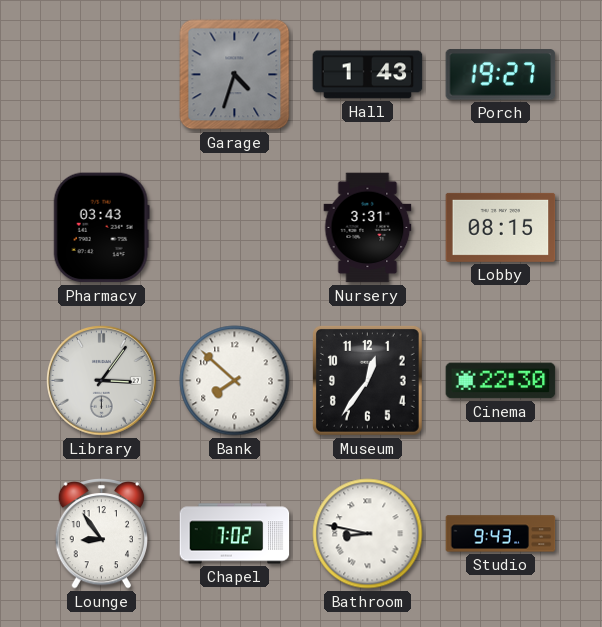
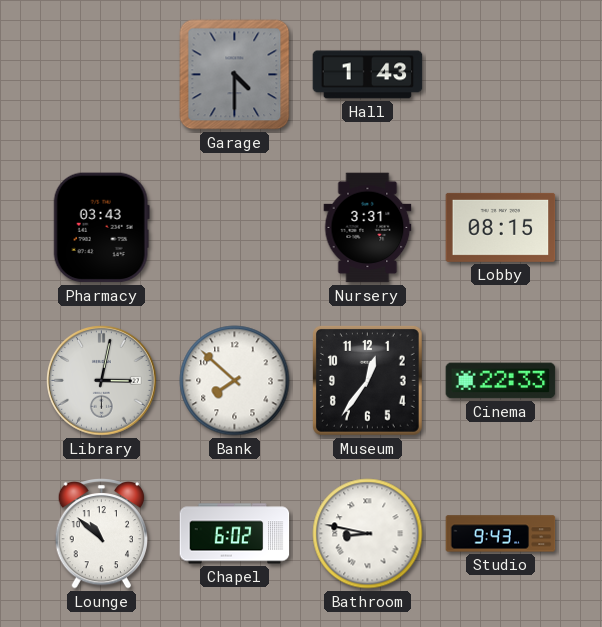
Garage: 4:33 -> 4:30
Porch: 19:27 -> none
Library: 3:06 -> 3:02
Cinema: 22:30 -> 22:33
Lounge: 8:54 -> 10:52
Chapel: 7:02 -> 6:02
